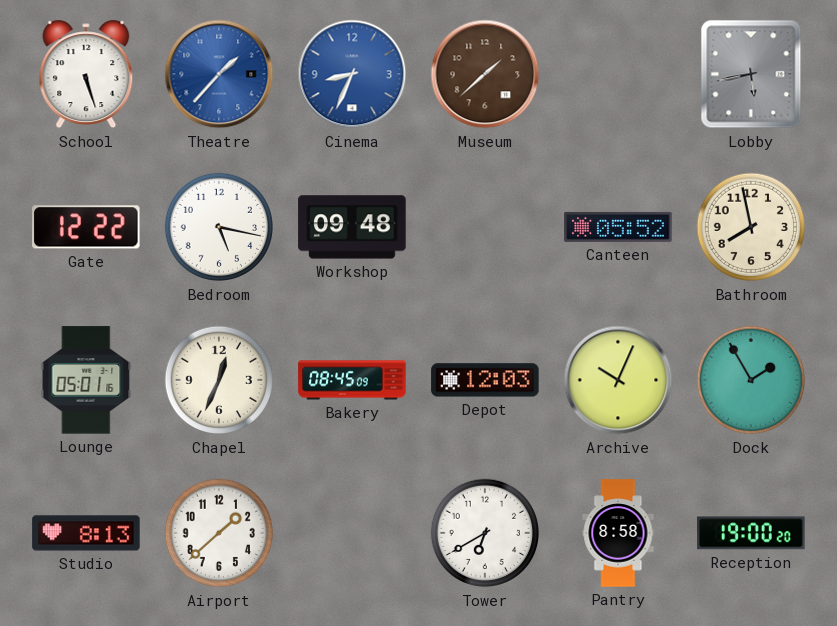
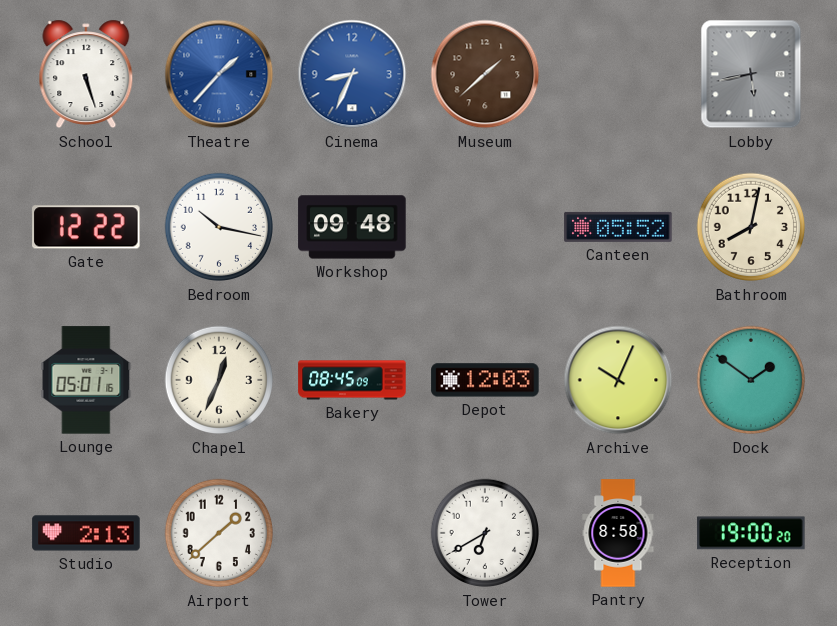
Bedroom: 5:17 -> 10:17
Bathroom: 7:58 -> 8:02
Dock: 1:55 -> 1:51
Studio: 8:13 -> 2:13
